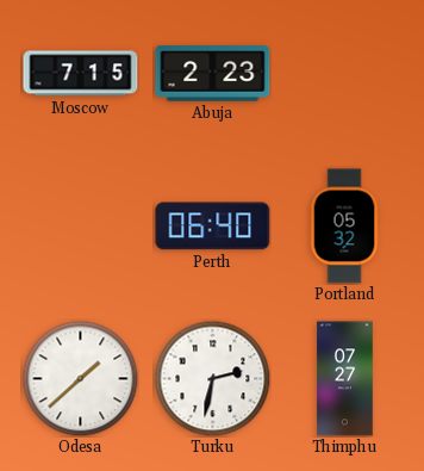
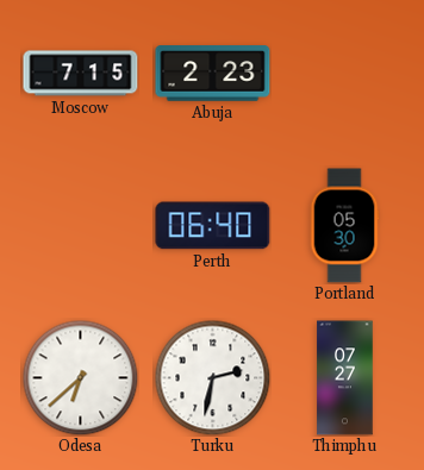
Portland: 05:32 -> 05:30
Odesa: 1:38 -> 6:38
